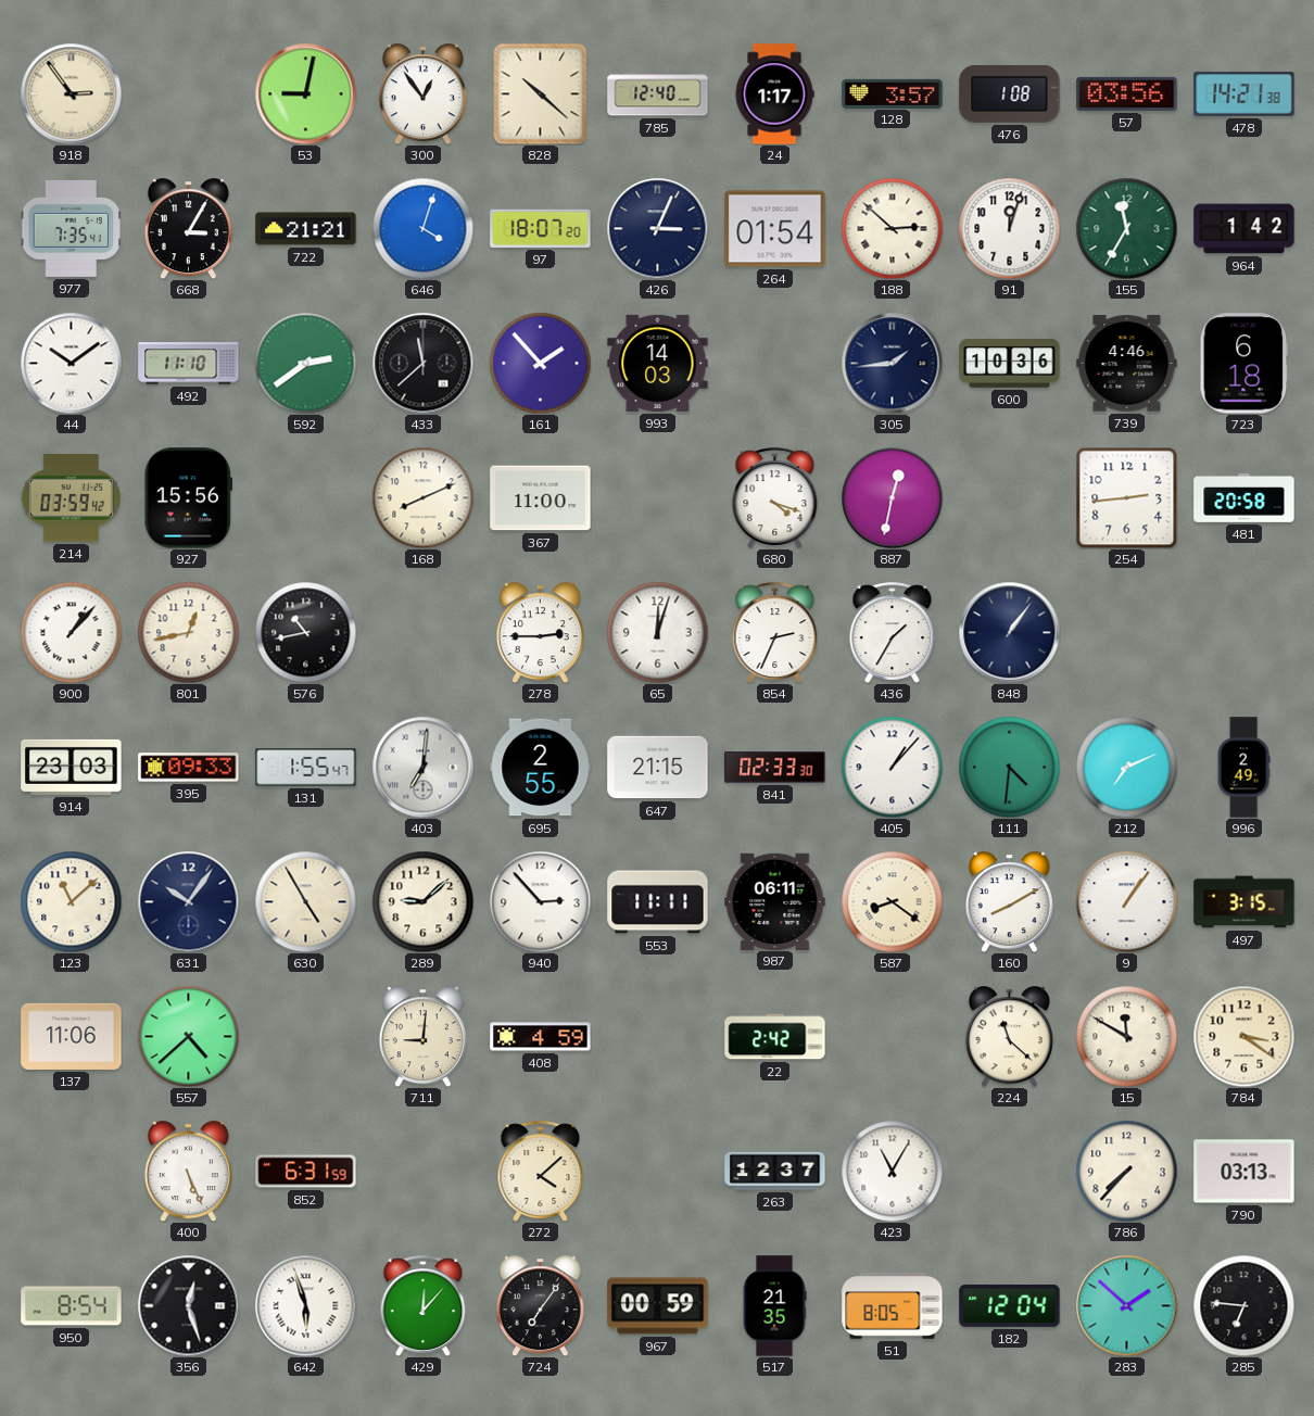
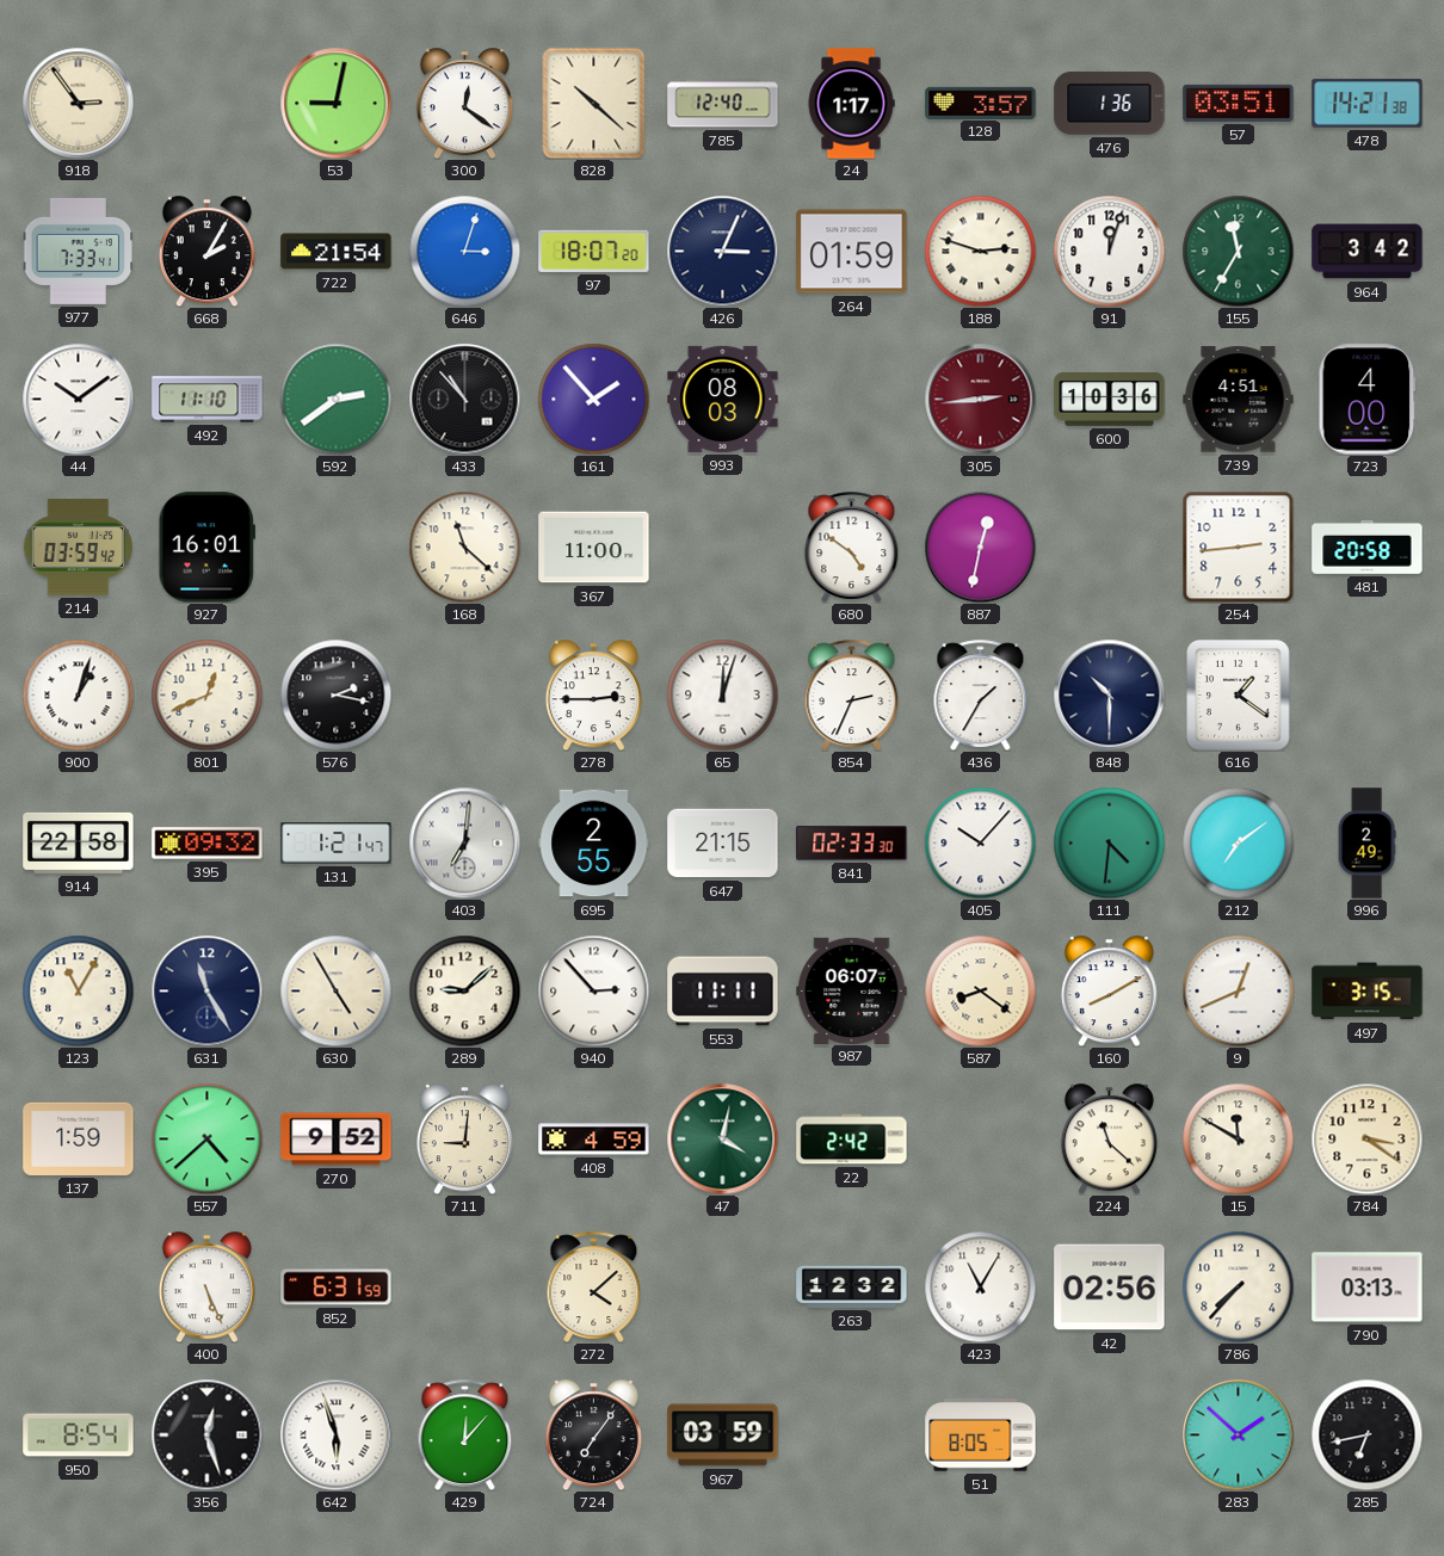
300: 12:54 -> 12:21
476: 1:08 -> 1:36
57: 03:56 -> 03:51
977: 7:35 -> 7:33
668: 3:05 -> 2:05
722: 21:21 -> 21:54
646: 4:03 -> 3:03
264: 01:54 -> 01:59
188: 2:52 -> 2:48
964: 1:42 -> 3:42
433: 11:38 -> 10:53
993: 14:03 -> 08:03
305: 1:44 -> 2:44
305 dial: navy -> burgundy
739: 4:46 -> 4:51
723: 6:18 -> 4:00
927: 15:56 -> 16:01
168: 8:11 -> 11:22
680: 4:18 -> 4:51
900: 1:07 -> 1:03
801: 12:43 -> 12:41
576: 10:43 -> 2:17
848: 1:06 -> 10:30
616: none -> 1:21
914: 23:03 -> 22:58
395: 09:33 -> 09:32
131: 1:55 -> 1:21
405: 1:07 -> 10:07
212: 7:11 -> 7:09
123: 11:08 -> 11:05
631: 10:06 -> 11:25
987: 06:11 -> 06:07
9: 1:06 -> 12:41
137: 11:06 -> 1:59
270: none -> 9:52
47: none -> 4:02
263: 12:37 -> 12:32
42: none -> 02:56
967: 00:59 -> 03:59
517: 21:35 -> none
182: 12:04 -> none
285: 6:46 -> 6:43
